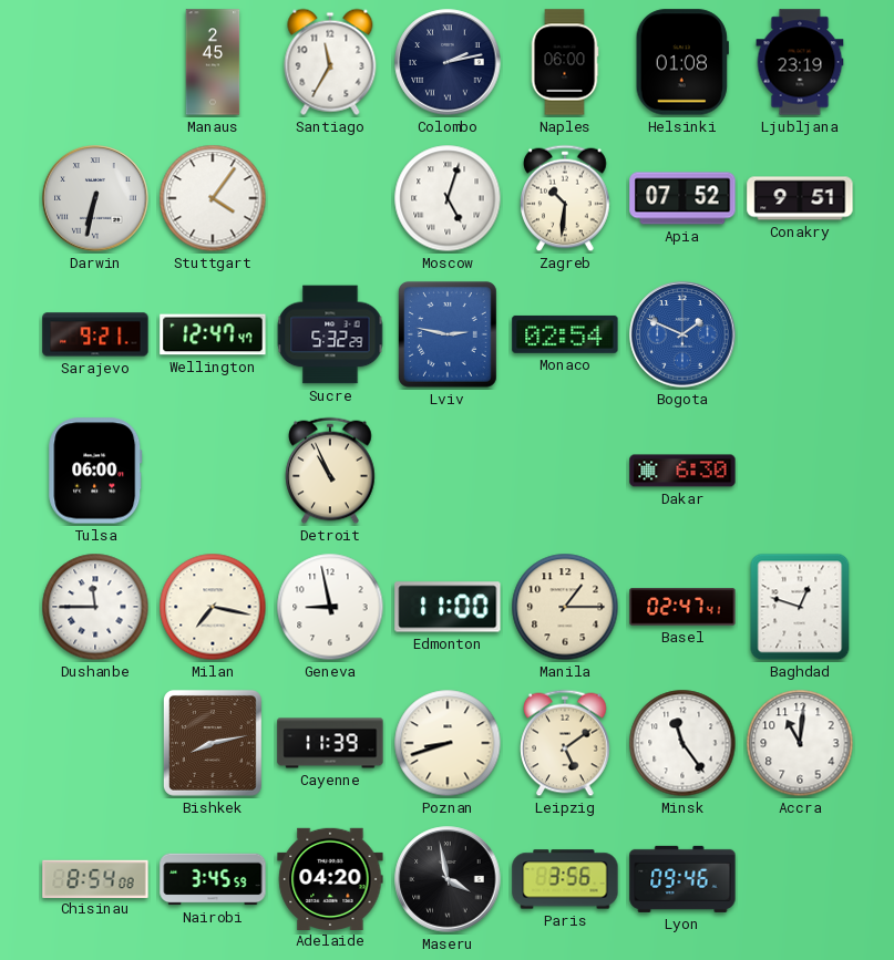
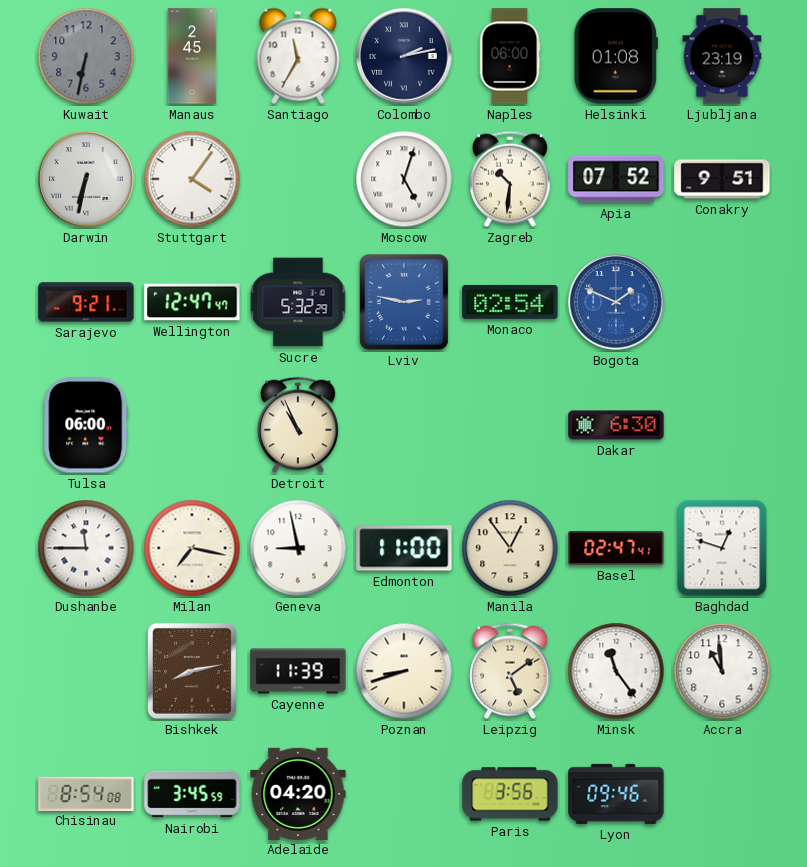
Kuwait: none -> 6:32
Manila: 1:15 -> 12:54
Accra: 11:01 -> 10:59
Maseru: 3:58 -> none
